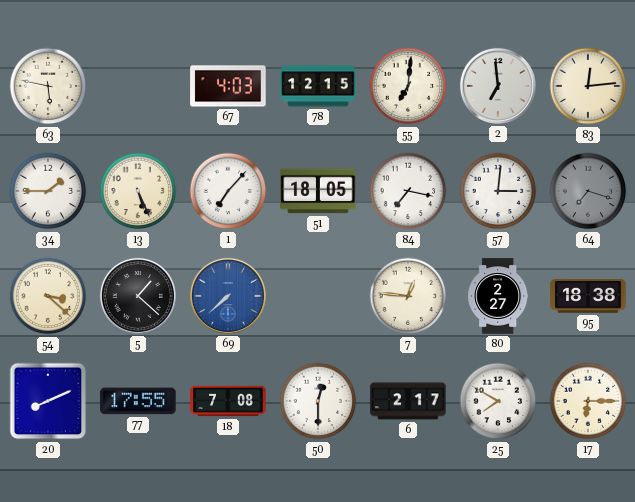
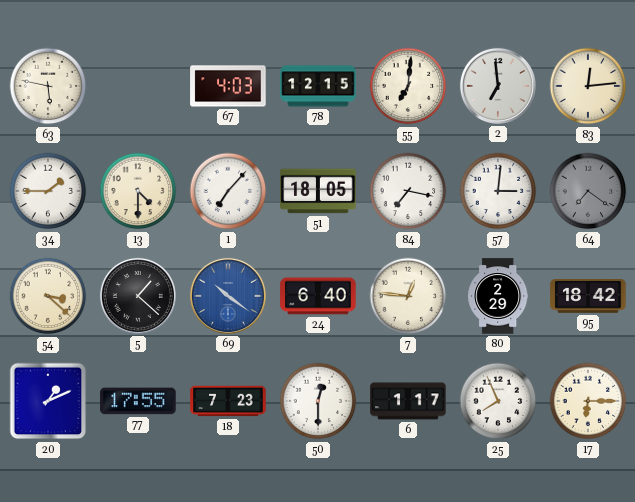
13: 5:26 -> 4:30
64: 7:18 -> 7:21
69: 7:38 -> 10:21
24: none -> 6:40
80: 2:27 -> 2:29
95: 18:38 -> 18:42
20: 8:11 -> 1:11
18: 7:08 -> 7:23
6: 2:17 -> 1:17
25: 7:50 -> 7:56
